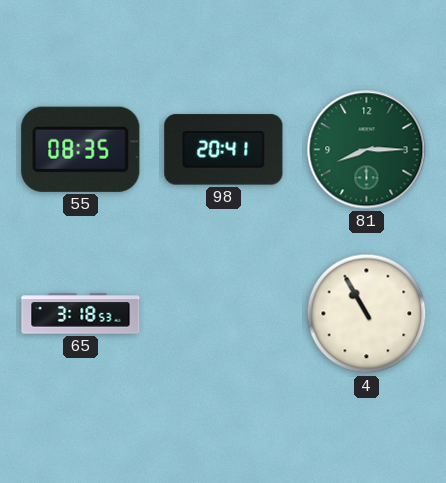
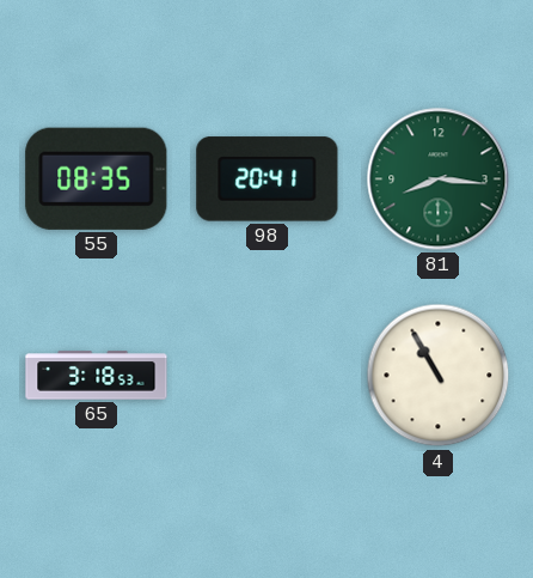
81: 8:15 -> 8:16
